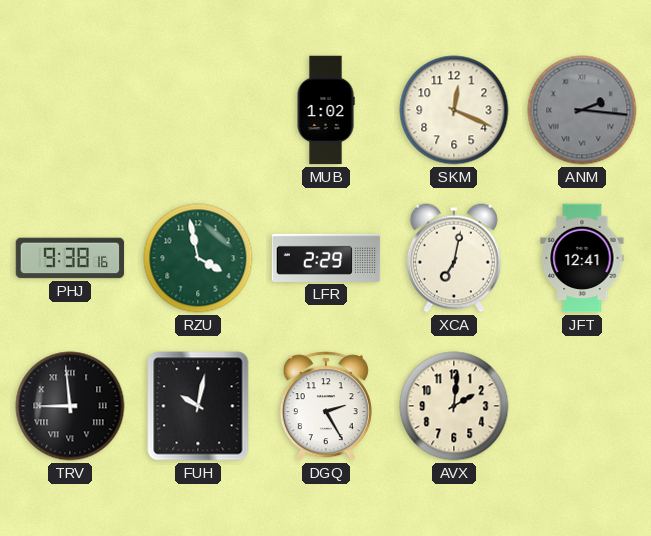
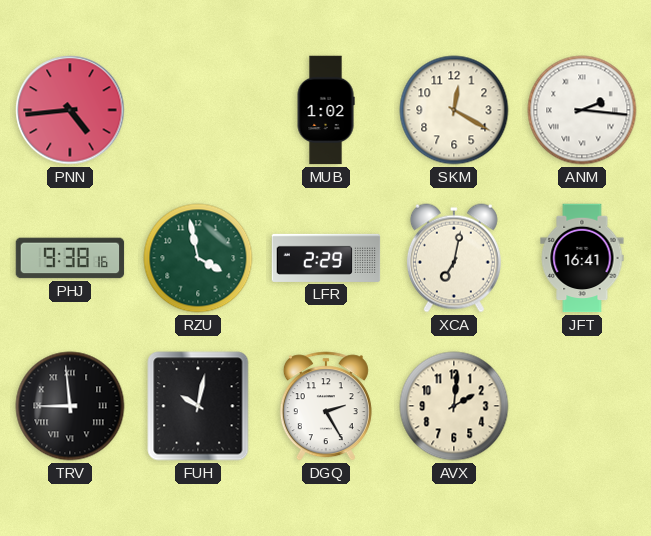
PNN: none -> 4:44
SKM: 12:19 -> 12:20
ANM dial: grey -> white
JFT: 12:41 -> 16:41
